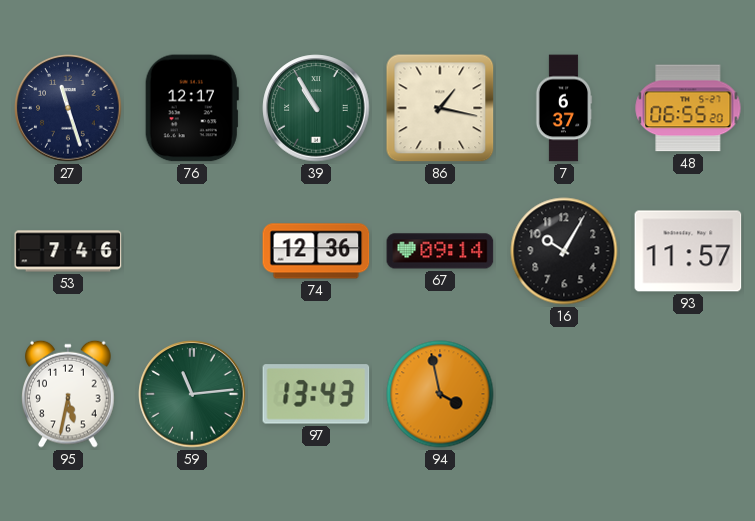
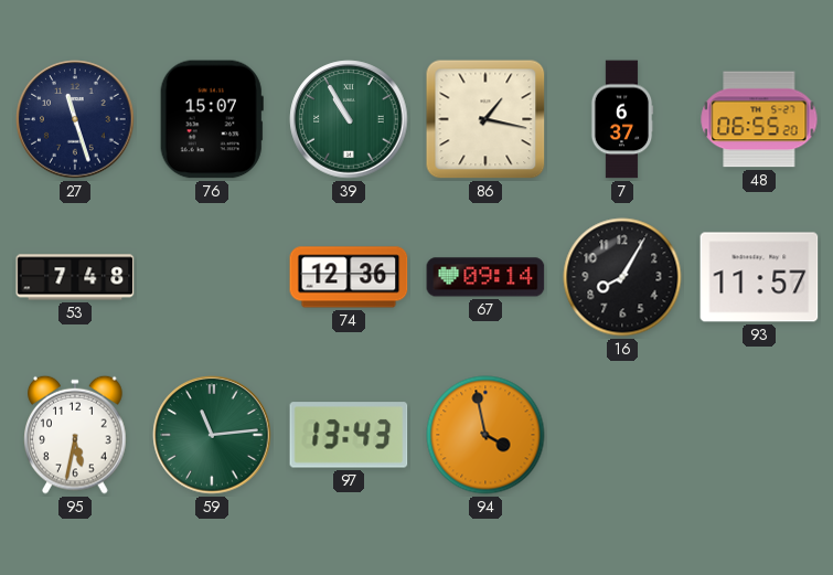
76: 12:17 -> 15:07
53: 7:46 -> 7:48
16: 10:05 -> 8:05
